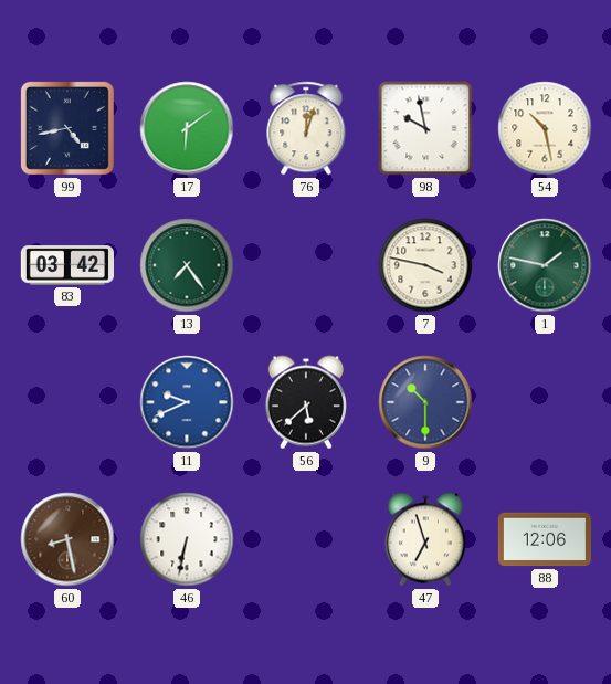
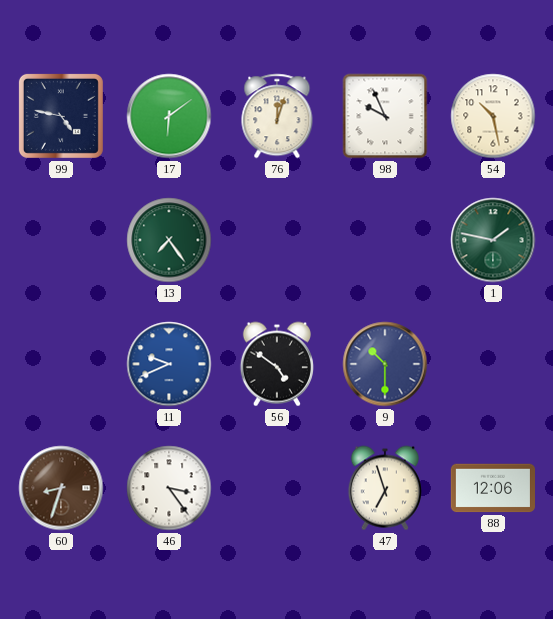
99: 4:43 -> 4:47
98: 9:58 -> 9:56
83: 03:42 -> none
7: 3:47 -> none
56: 5:38 -> 4:51
60: 8:28 -> 8:33
46: 6:32 -> 3:24
